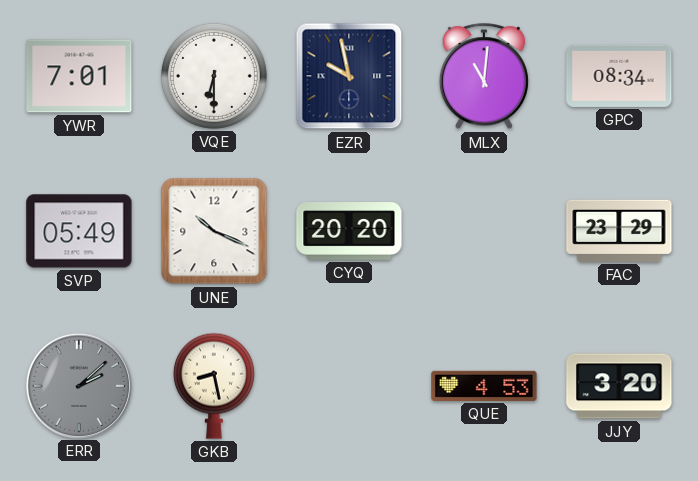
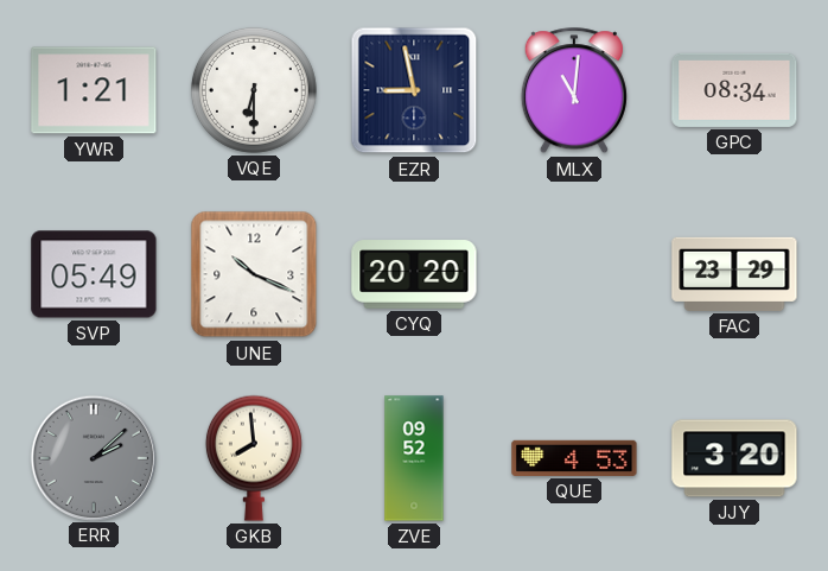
YWR: 7:01 -> 1:21
EZR: 9:58 -> 8:58
GKB: 8:28 -> 7:59
ZVE: none -> 09:52
